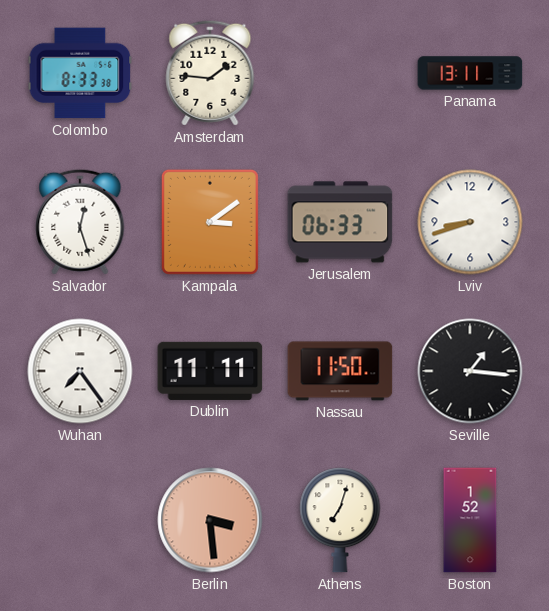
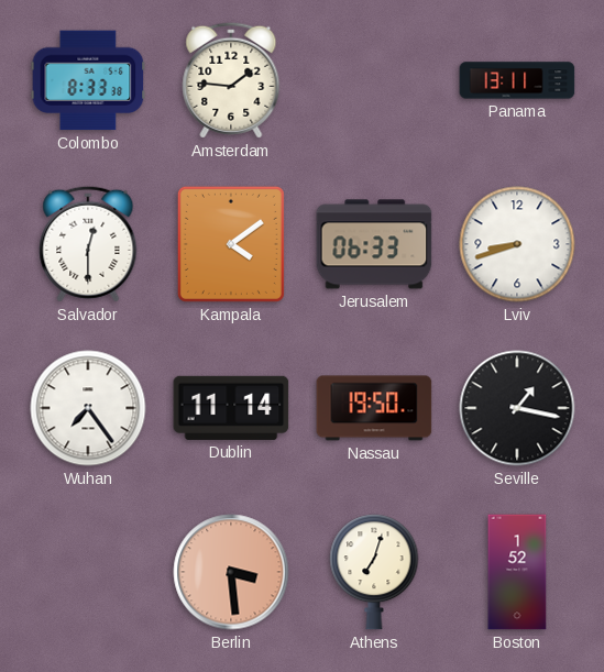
Salvador: 12:27 -> 12:30
Kampala: 3:09 -> 4:09
Dublin: 11:11 -> 11:14
Nassau: 11:50 -> 19:50
Seville: 1:16 -> 1:17
